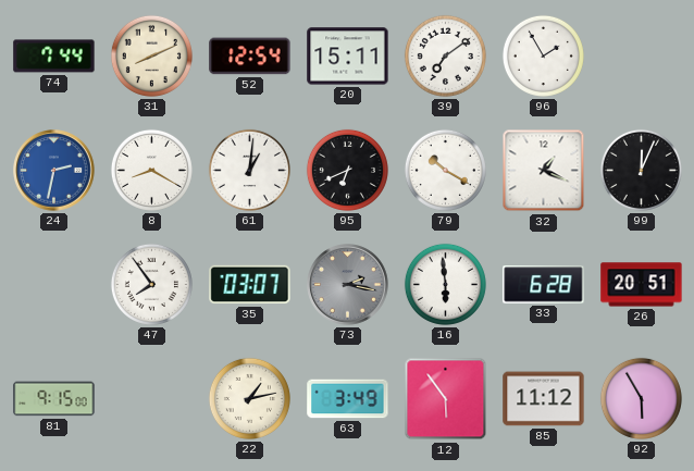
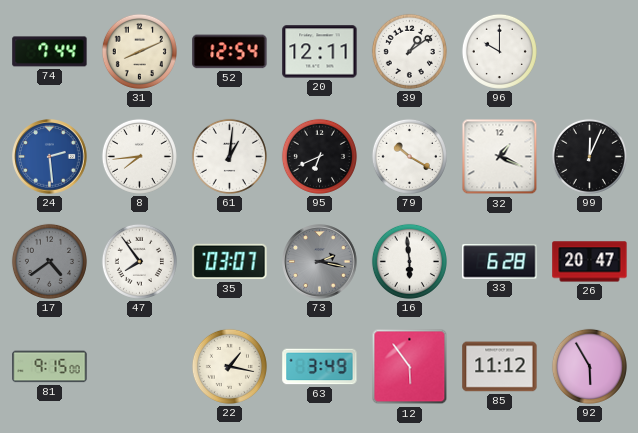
20: 15:11 -> 12:11
39: 7:09 -> 1:09
96: 1:55 -> 10:00
24: 2:32 -> 2:29
8: 8:20 -> 7:44
17: none -> 4:39
26: 20:51 -> 20:47
22: 1:13 -> 1:17
